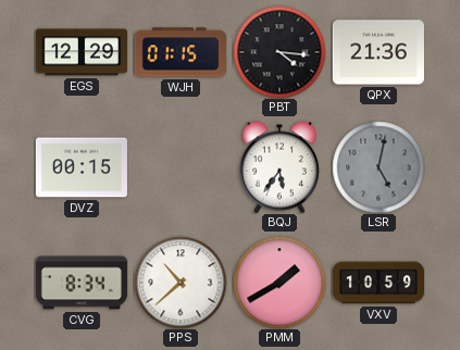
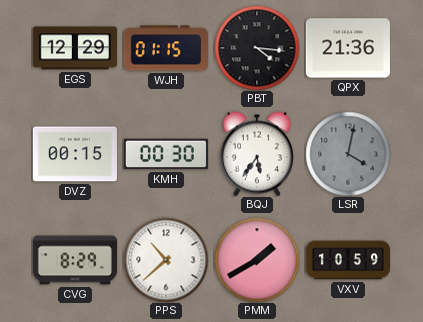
KMH: none -> 00:30
LSR: 5:02 -> 4:02
CVG: 8:34 -> 8:29
